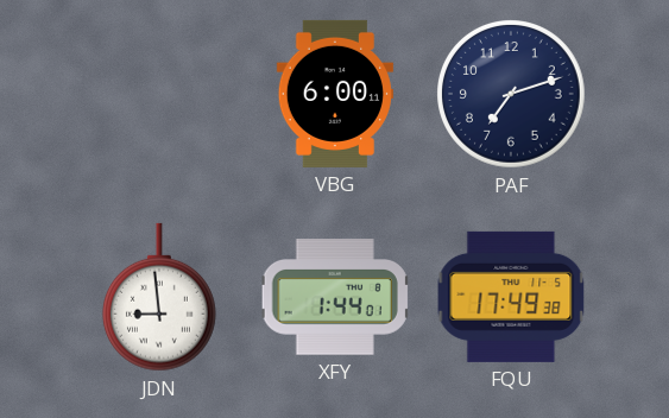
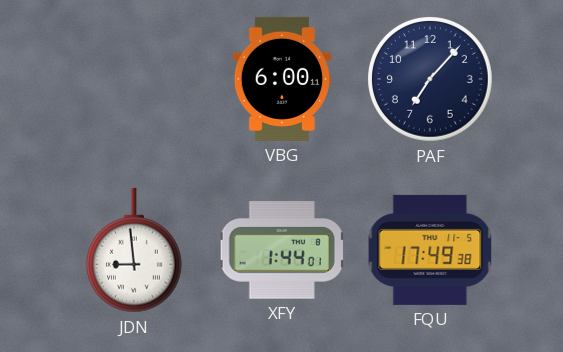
PAF: 7:12 -> 7:07
